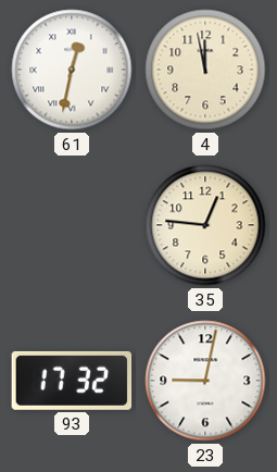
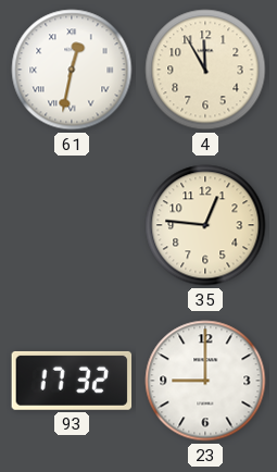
4: 11:58 -> 11:55
23: 9:02 -> 9:00
